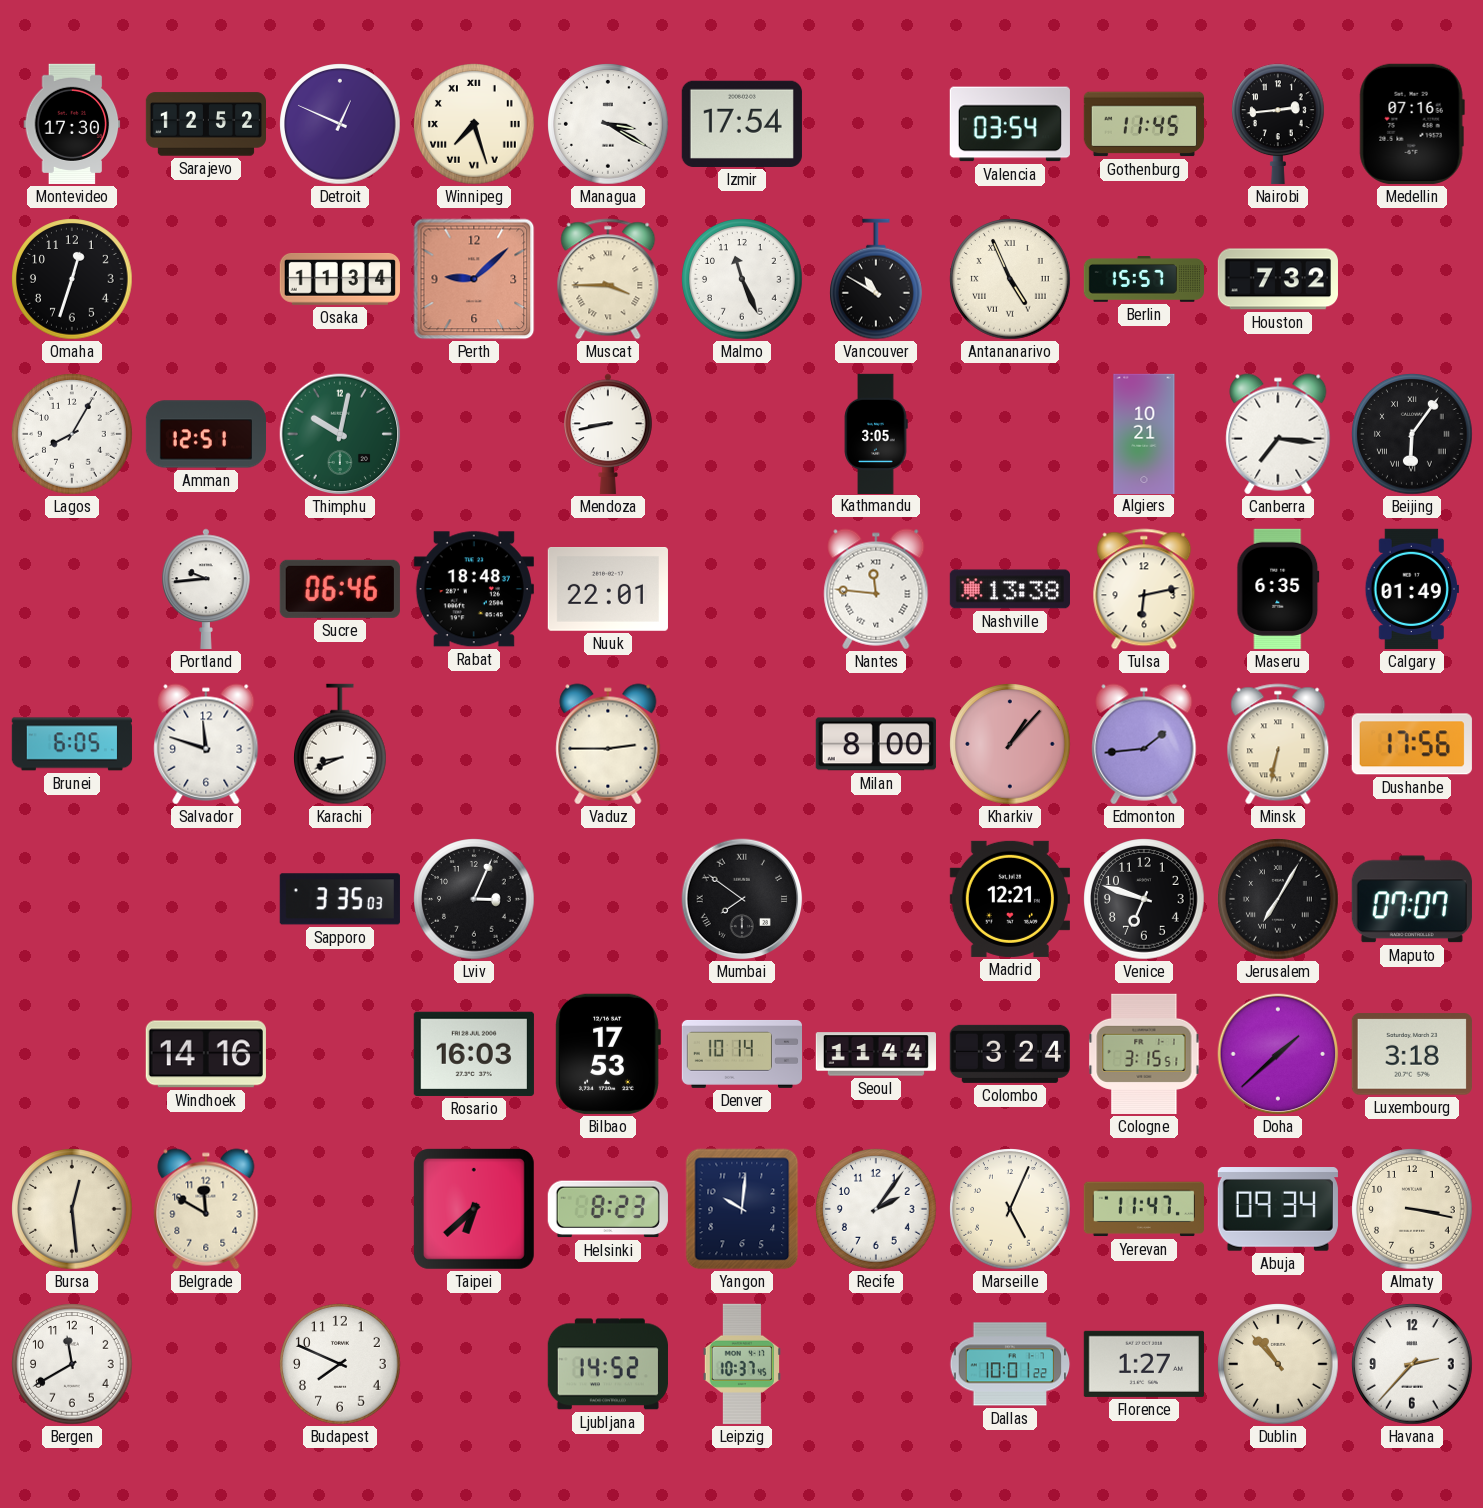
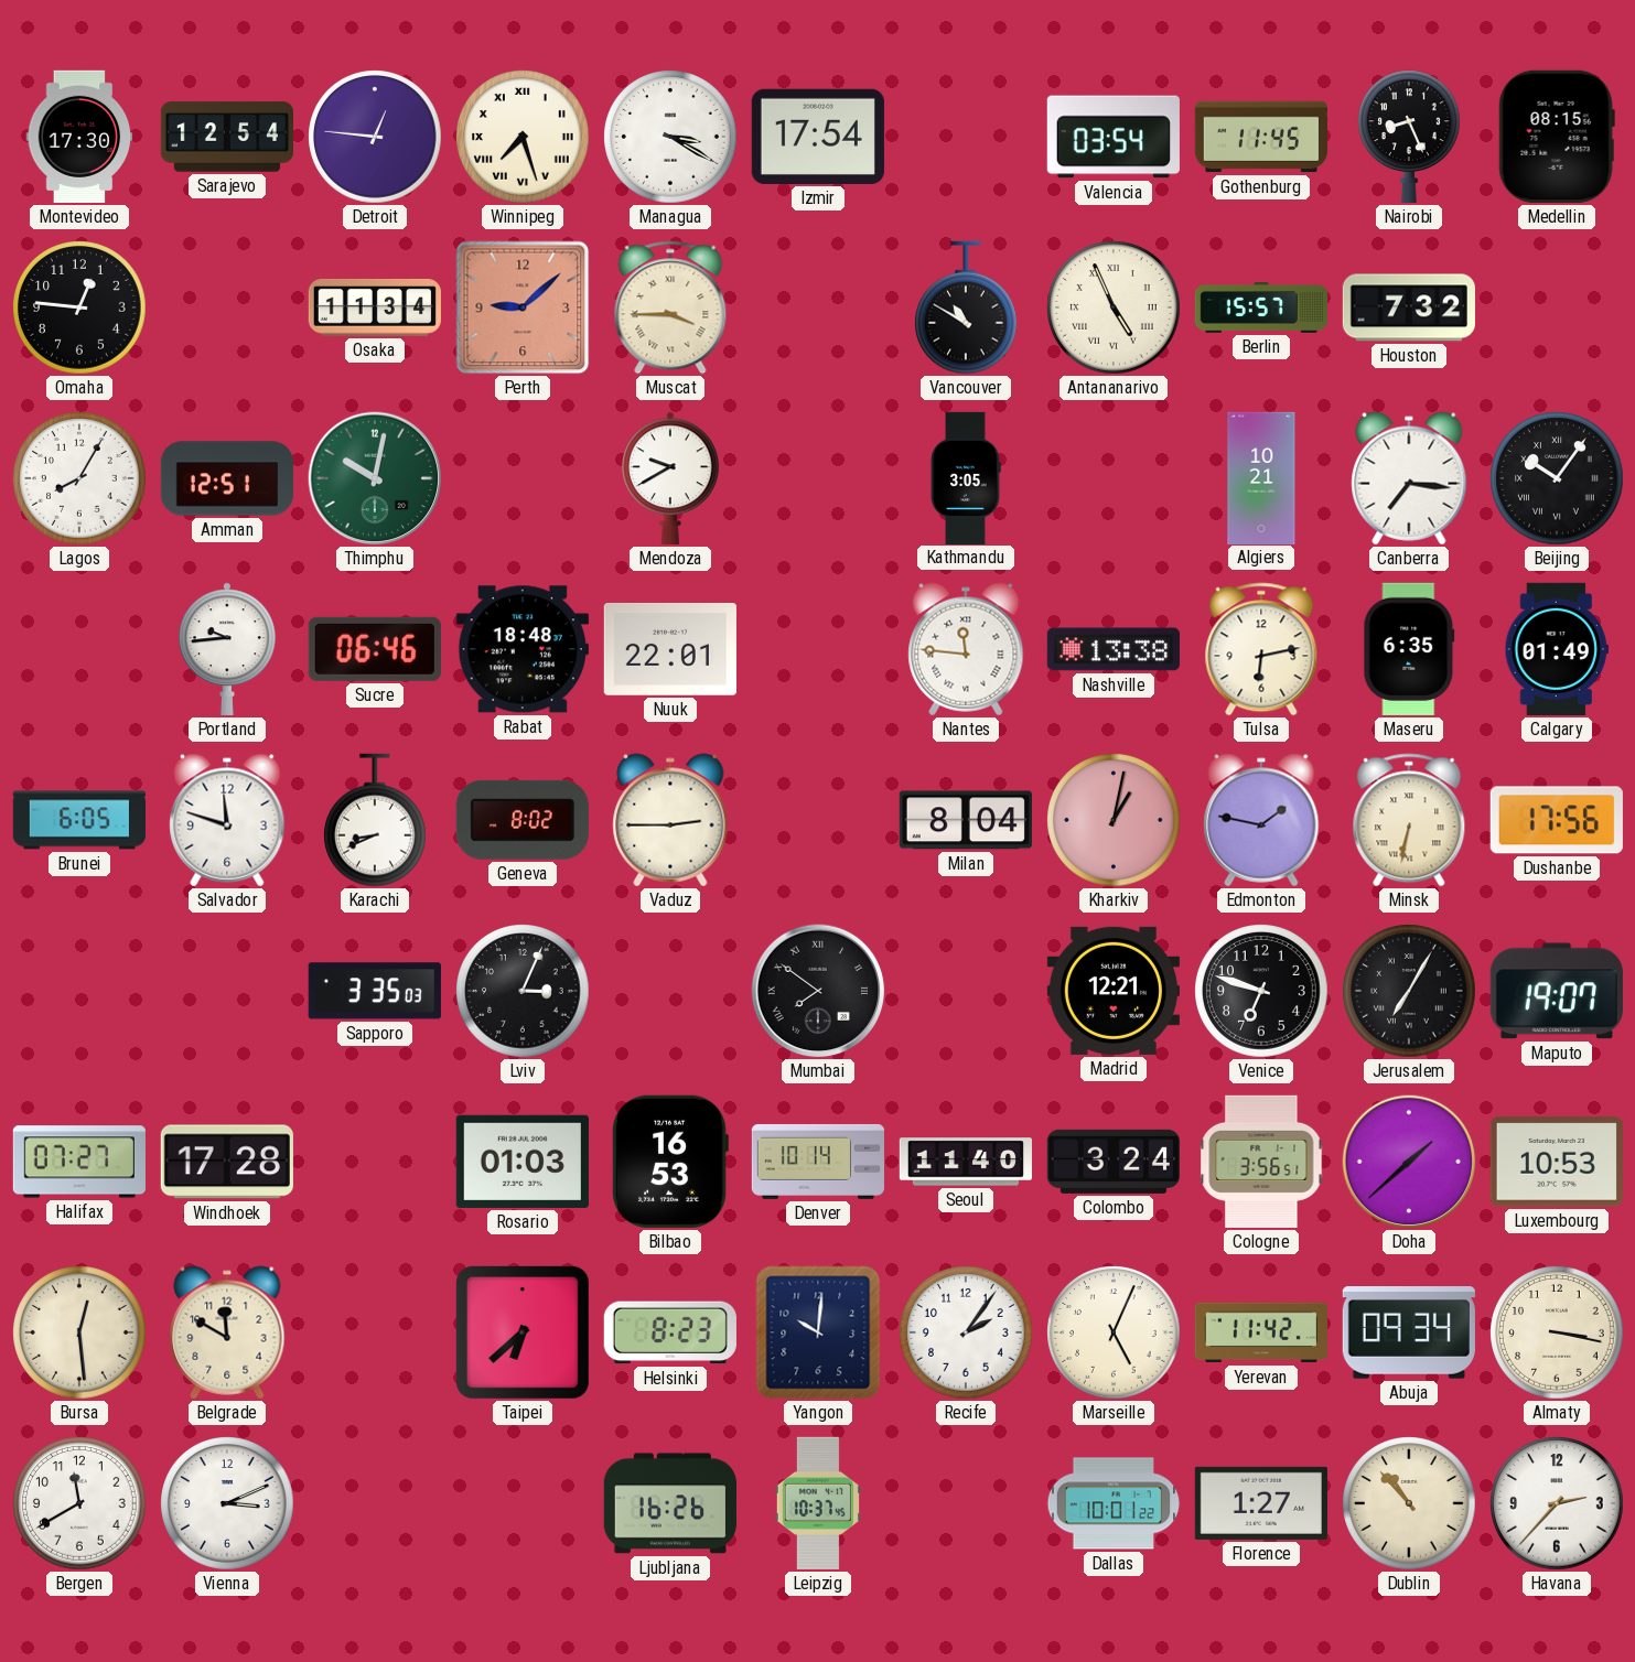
Sarajevo: 12:52 -> 12:54
Detroit: 12:49 -> 12:46
Nairobi: 2:44 -> 8:26
Medellin: 07:16 -> 08:15
Omaha: 12:33 -> 12:46
Malmo: 11:26 -> none
Mendoza: 8:43 -> 9:40
Beijing: 6:06 -> 10:06
Geneva: none -> 8:02
Milan: 8:00 -> 8:04
Kharkiv: 1:07 -> 1:02
Edmonton: 1:44 -> 1:47
Maputo: 07:07 -> 19:07
Halifax: none -> 07:27
Windhoek: 14:16 -> 17:28
Rosario: 16:03 -> 01:03
Bilbao: 17:53 -> 16:53
Seoul: 11:44 -> 11:40
Cologne: 3:15 -> 3:56
Luxembourg: 3:18 -> 10:53
Yerevan: 11:47 -> 11:42
Vienna: none -> 3:11
Budapest: 7:49 -> none
Ljubljana: 14:52 -> 16:26
